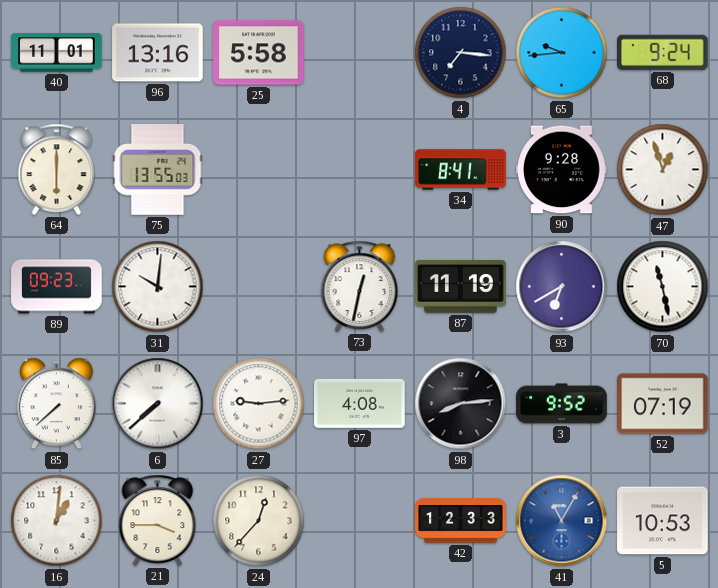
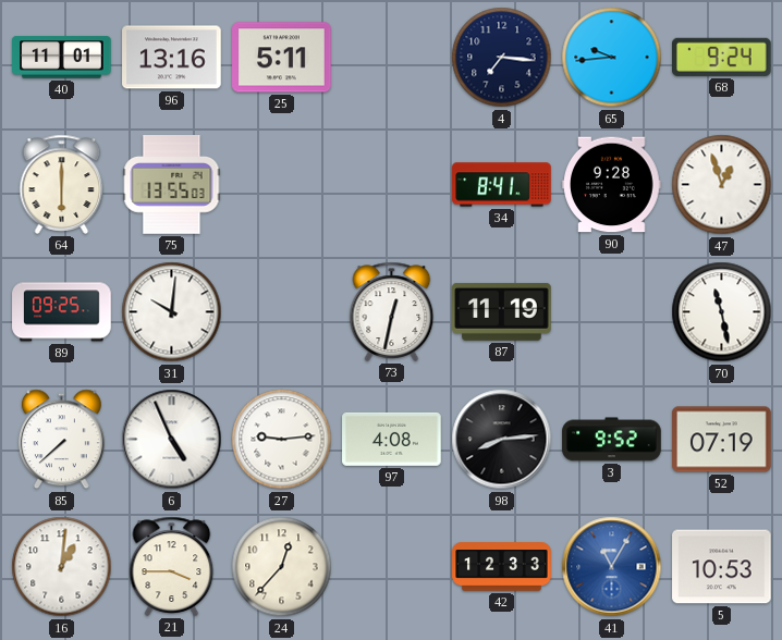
25: 5:58 -> 5:11
89: 09:23 -> 09:25
93: 6:40 -> none
6: 7:38 -> 4:56
